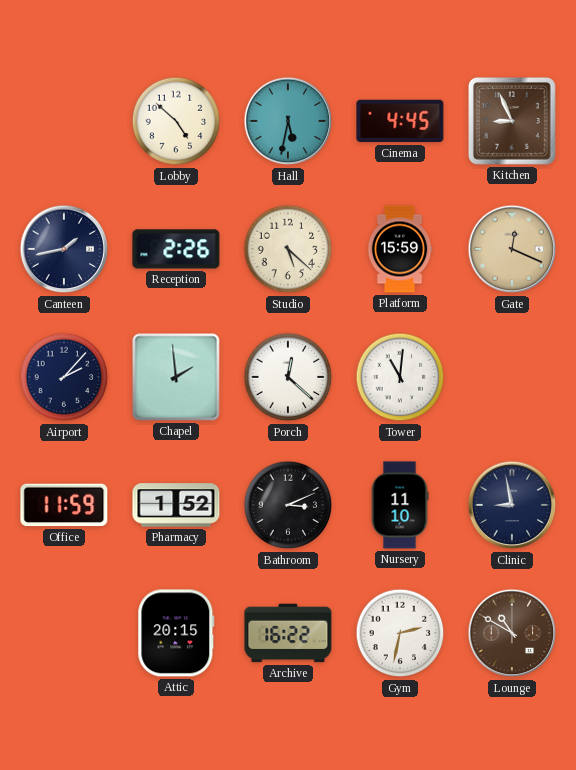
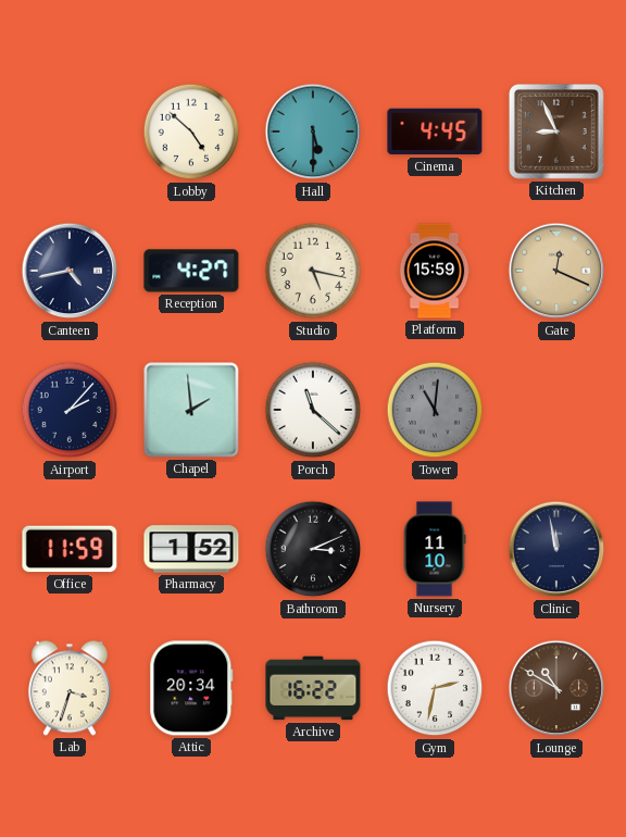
Hall: 5:32 -> 5:30
Canteen: 1:43 -> 4:43
Reception: 2:26 -> 4:27
Studio: 5:22 -> 5:17
Porch: 12:22 -> 11:22
Tower dial: white -> grey
Clinic: 8:58 -> 11:58
Lab: none -> 3:33
Attic: 20:15 -> 20:34
